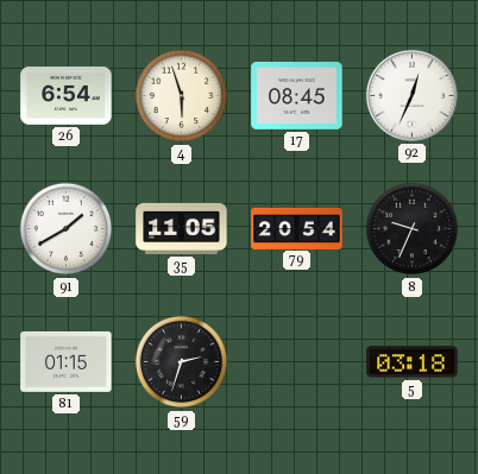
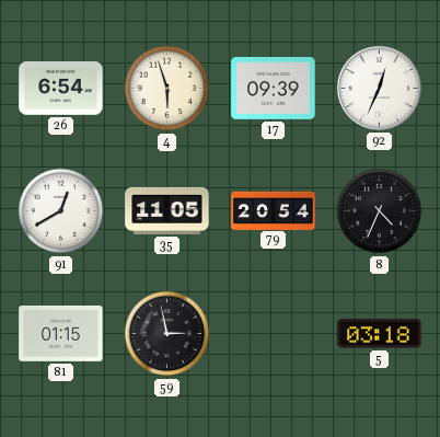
17: 08:45 -> 09:39
91: 1:40 -> 12:40
8: 9:34 -> 4:34
59: 2:33 -> 2:58
